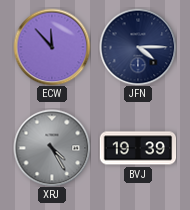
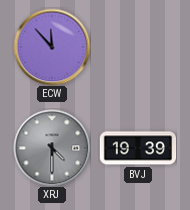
JFN: 4:15 -> none
XRJ: 4:25 -> 4:30
